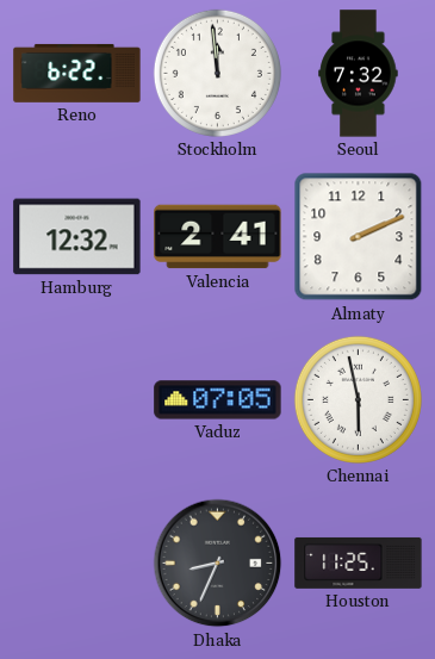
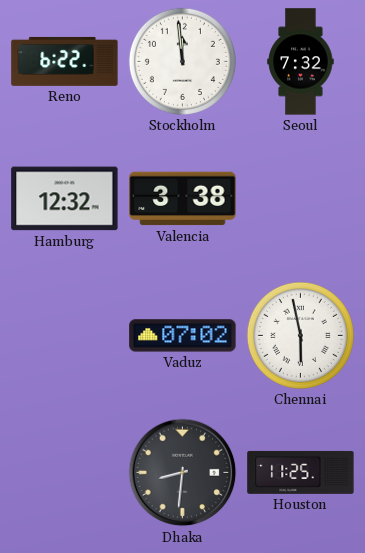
Valencia: 2:41 -> 3:38
Almaty: 2:11 -> none
Vaduz: 07:05 -> 07:02
Dhaka: 8:34 -> 8:31
